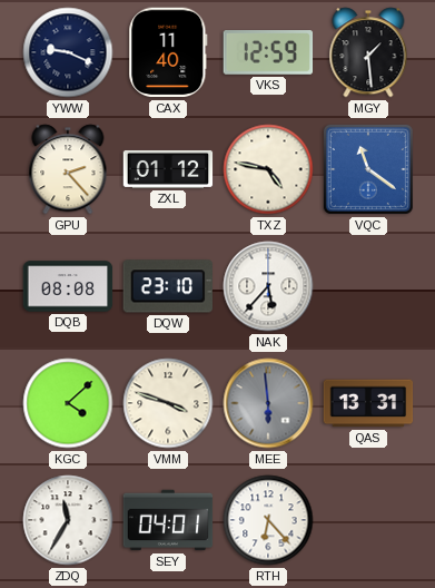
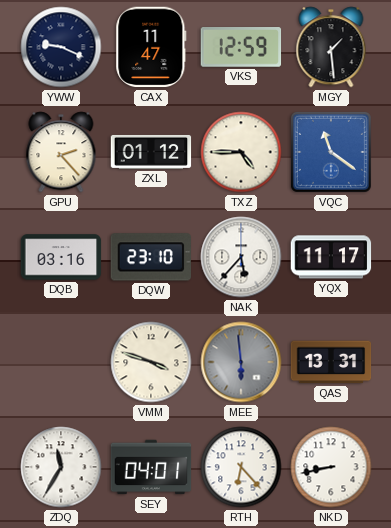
CAX: 11:40 -> 11:47
TXZ: 4:47 -> 4:45
DQB: 08:08 -> 03:16
YQX: none -> 11:17
KGC: 4:08 -> none
NKD: none -> 8:43
